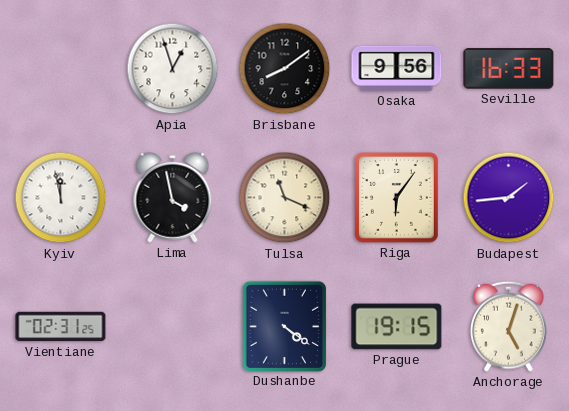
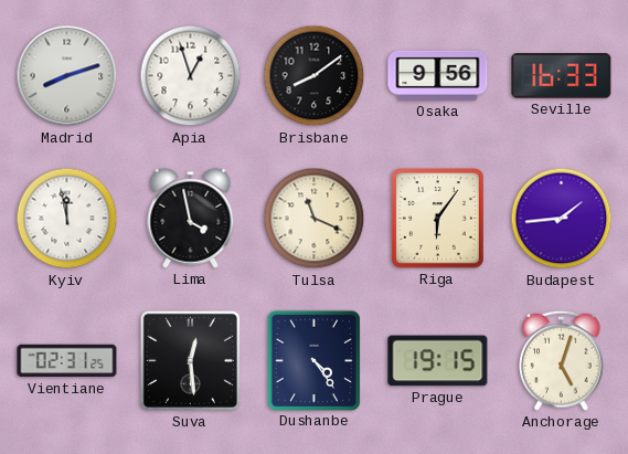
Madrid: none -> 8:12
Suva: none -> 12:29
Dushanbe: 4:21 -> 4:24
